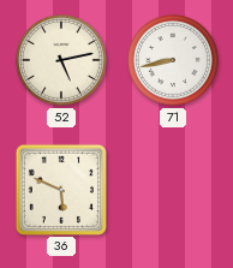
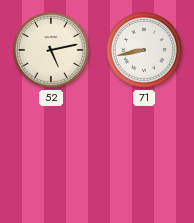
36: 5:49 -> none
